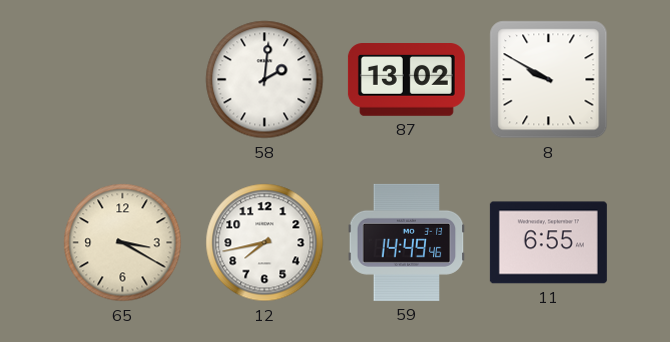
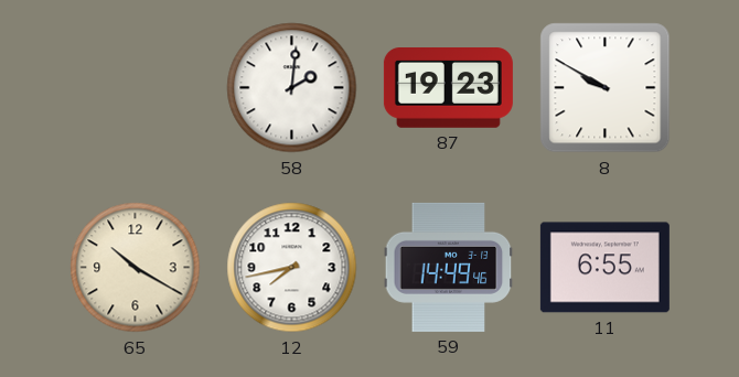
87: 13:02 -> 19:23
65: 3:20 -> 10:20
